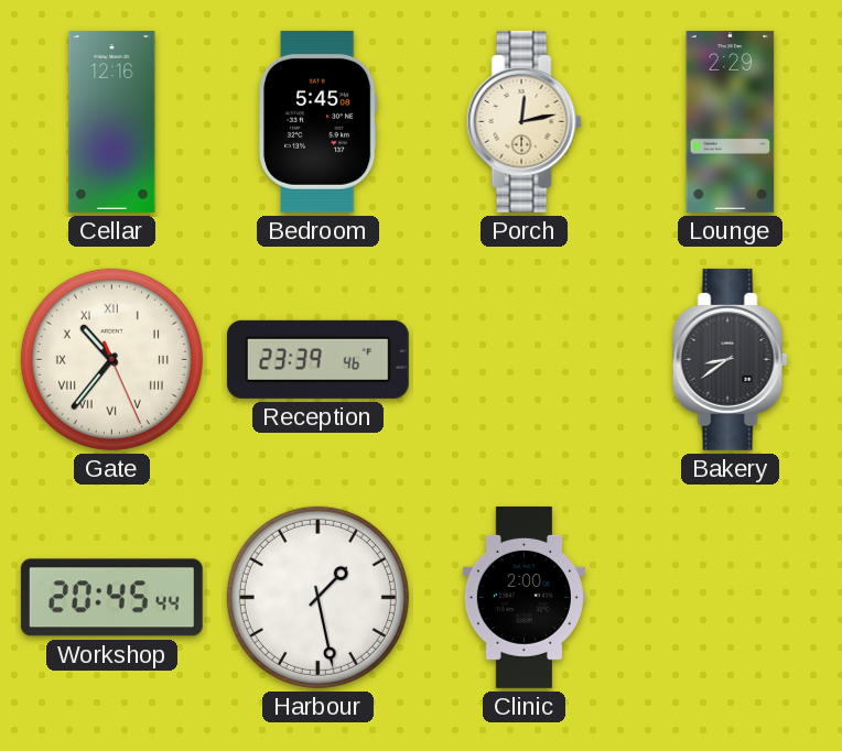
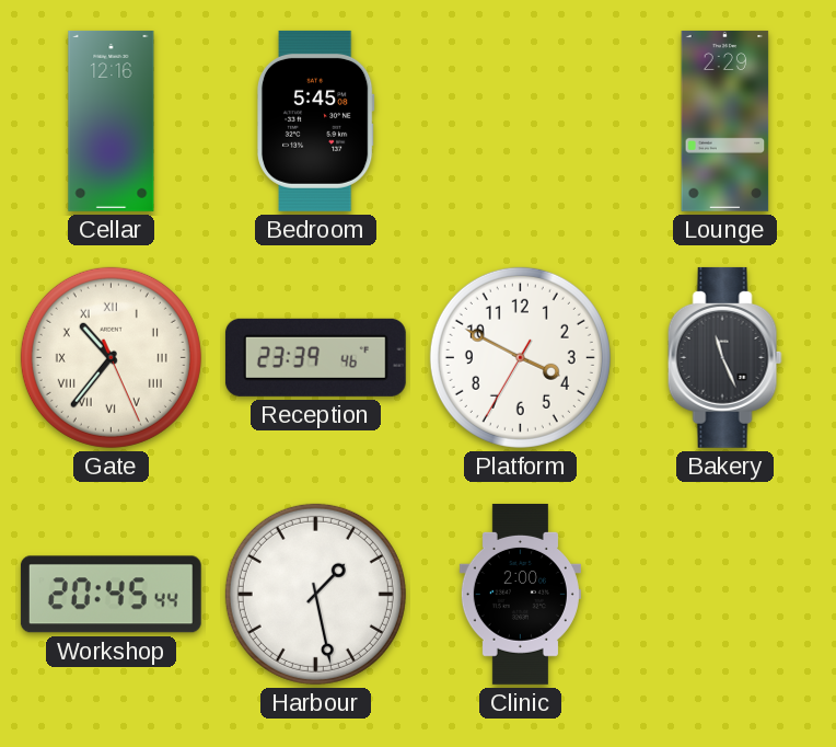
Porch: 12:13 -> none
Platform: none -> 3:49
Bakery: 8:39 -> 11:26
